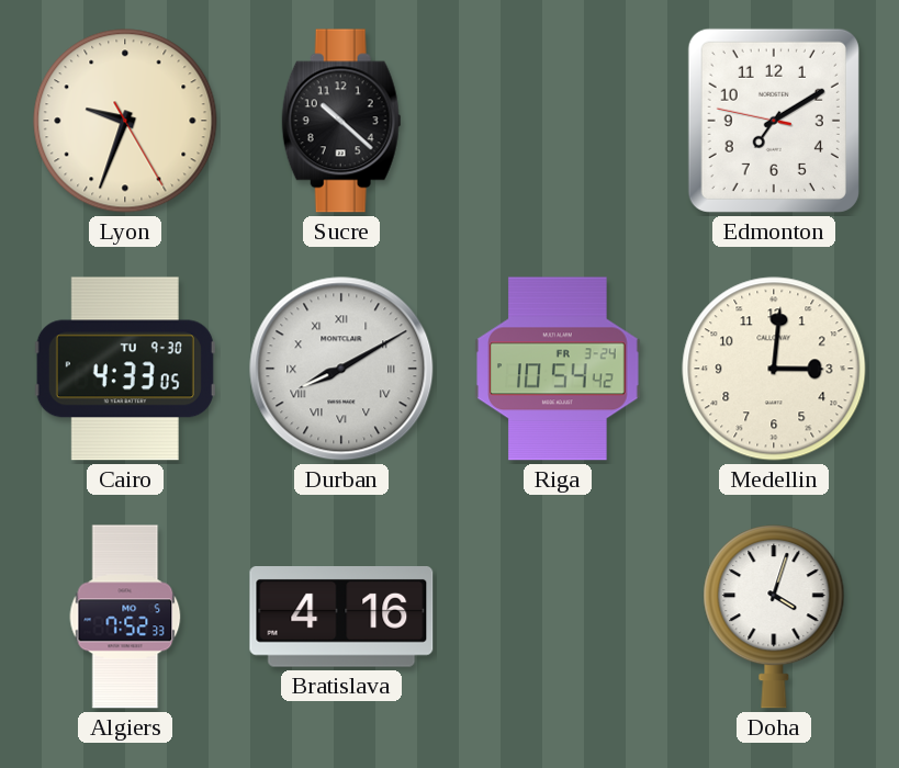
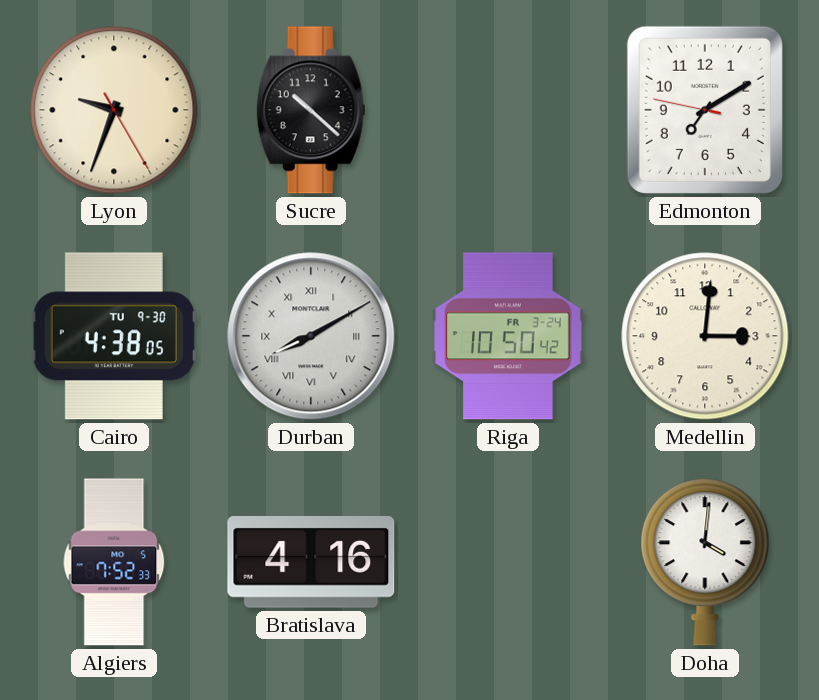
Cairo: 4:33 -> 4:38
Riga: 10:54 -> 10:50
Doha: 4:03 -> 4:01
